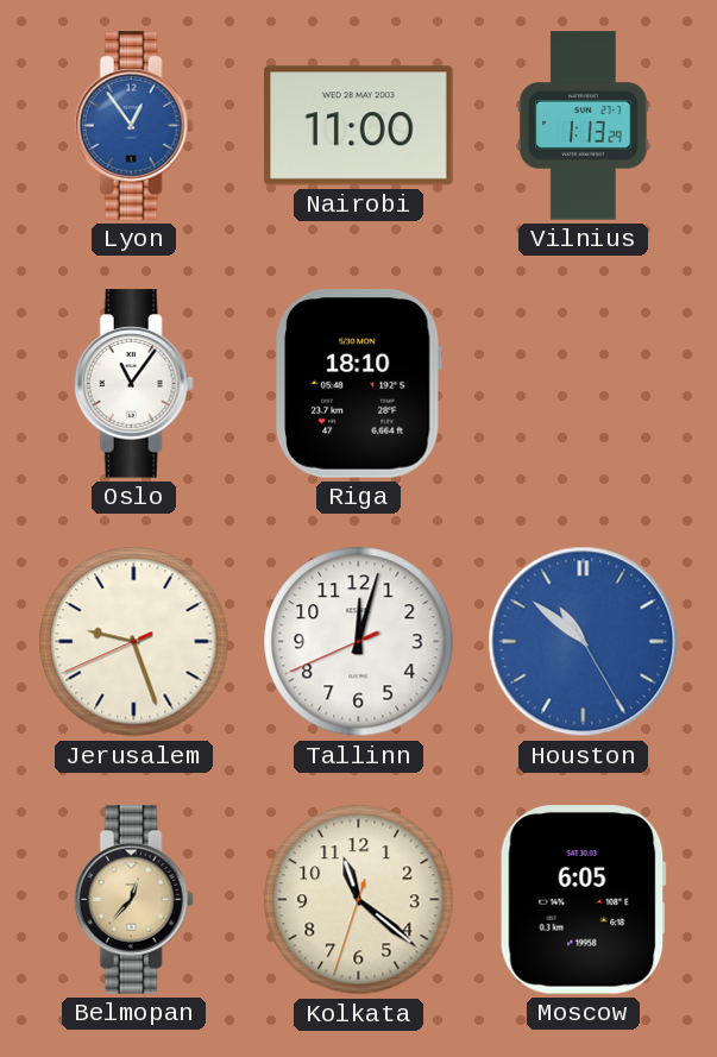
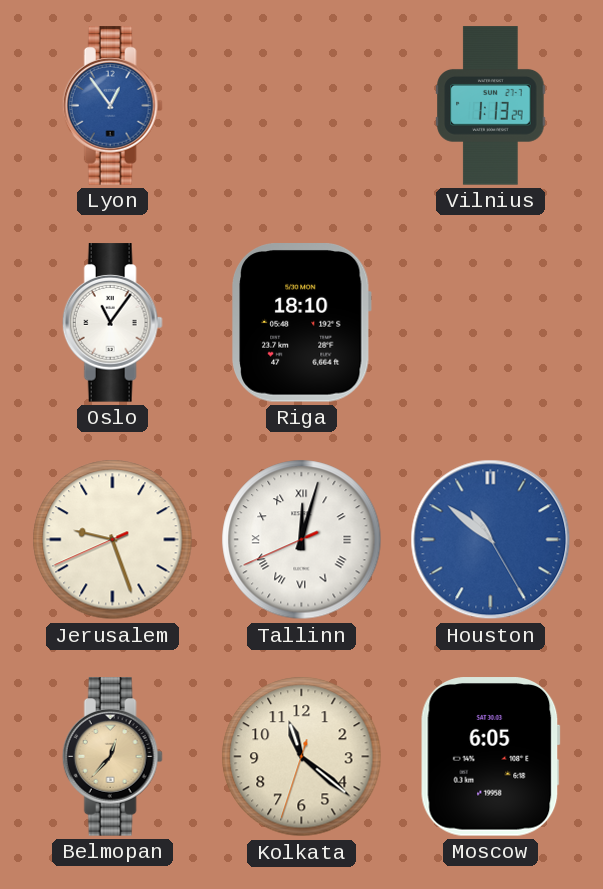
Nairobi: 11:00 -> none
Tallinn numerals: Arabic -> Roman
